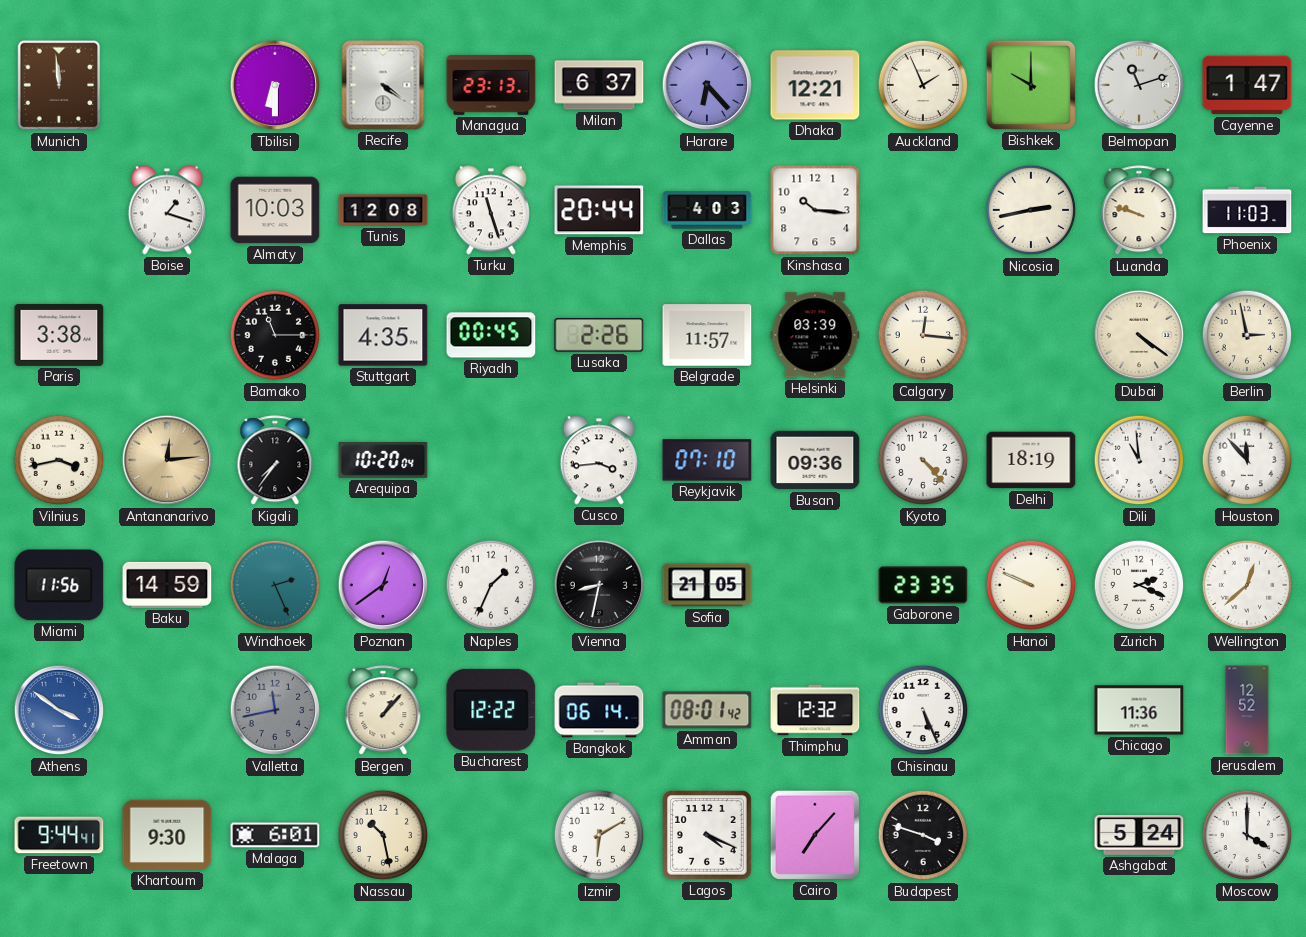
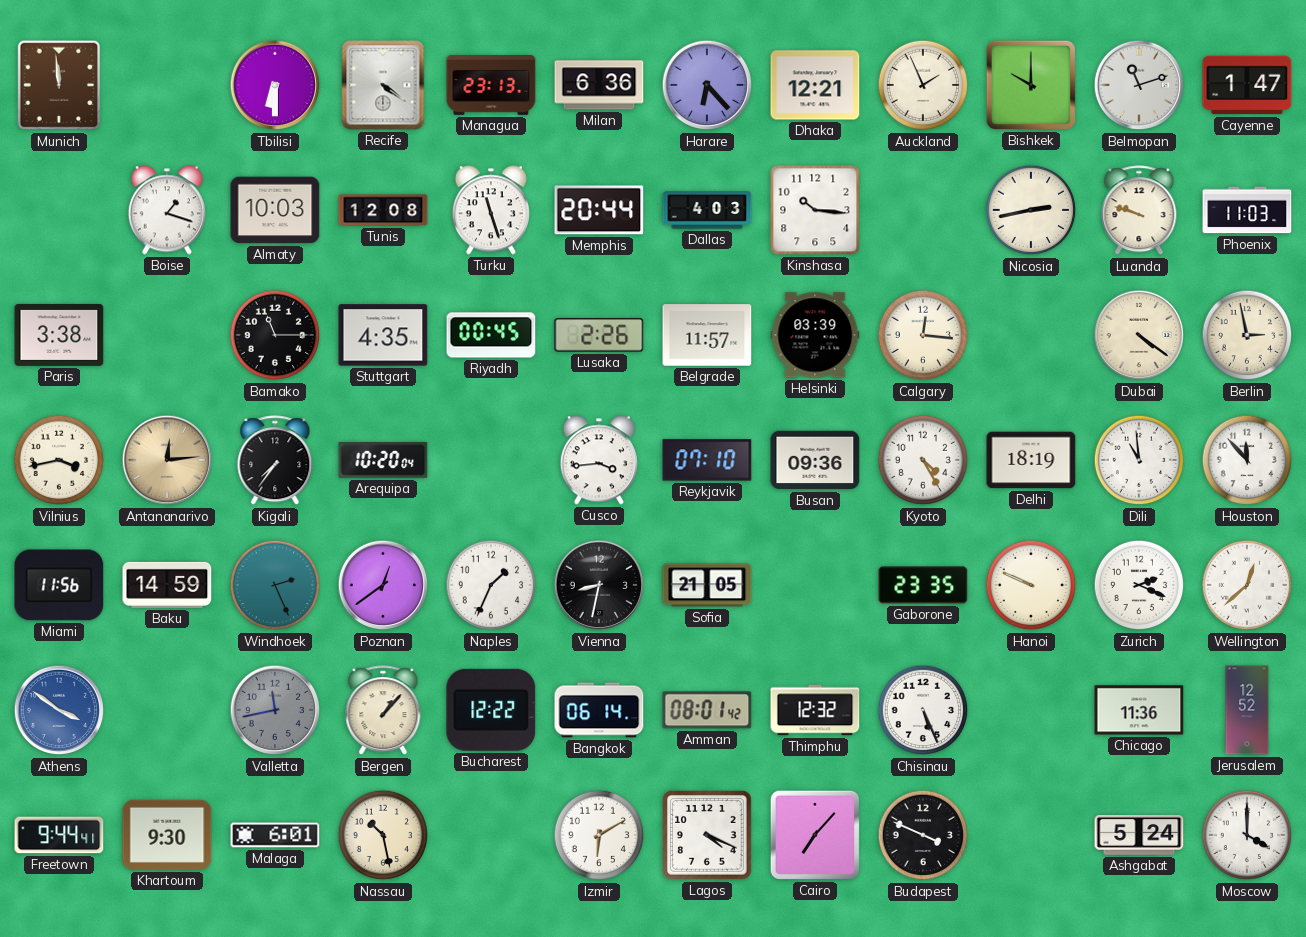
Milan: 6:37 -> 6:36
Kyoto: 4:23 -> 4:25
Budapest: 3:48 -> 3:49
